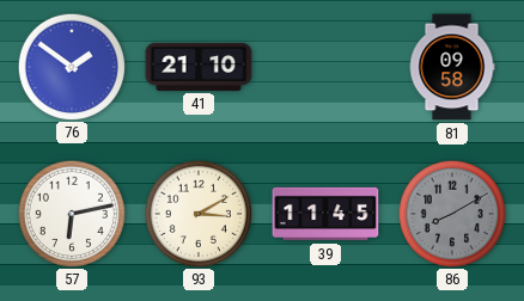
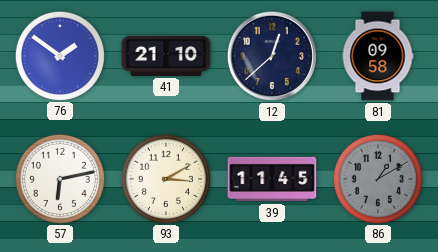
12: none -> 12:38
86: 8:10 -> 1:10
